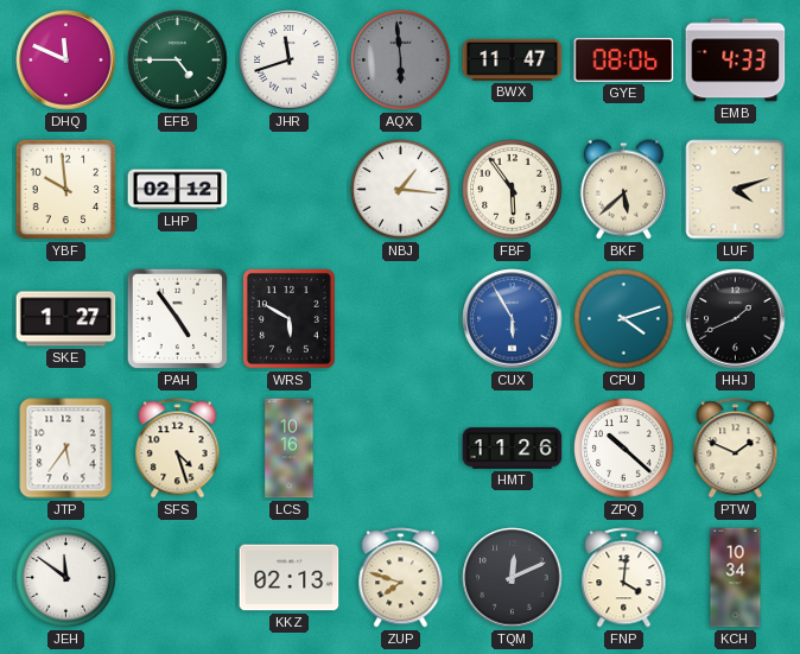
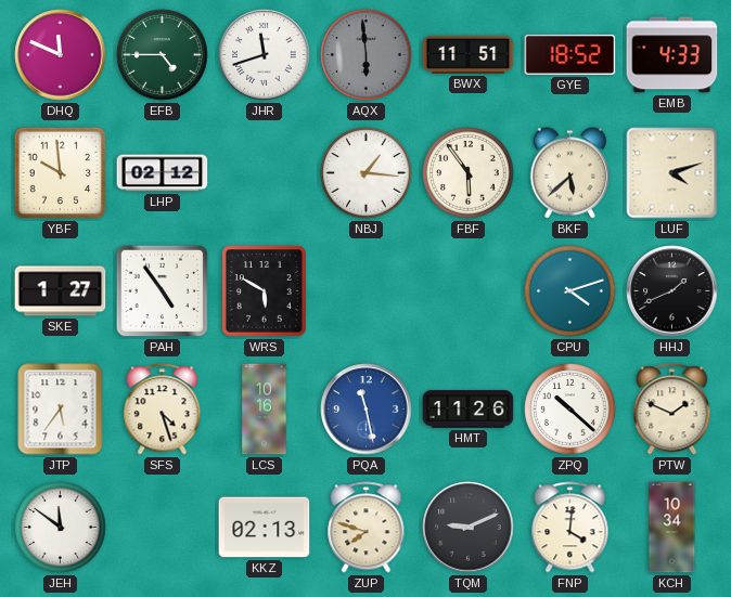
BWX: 11:47 -> 11:51
GYE: 08:06 -> 18:52
CUX: 5:55 -> none
PQA: none -> 11:28
TQM: 12:11 -> 9:11
